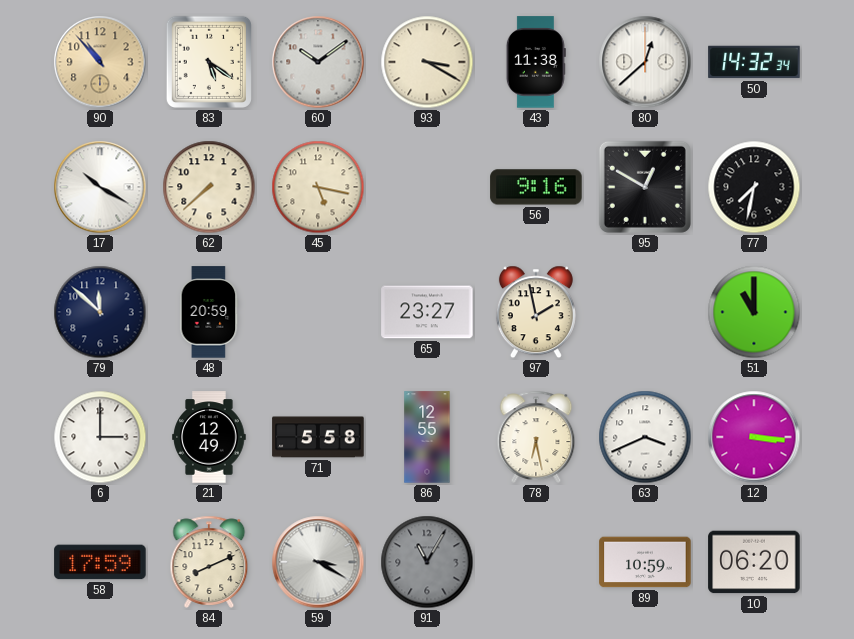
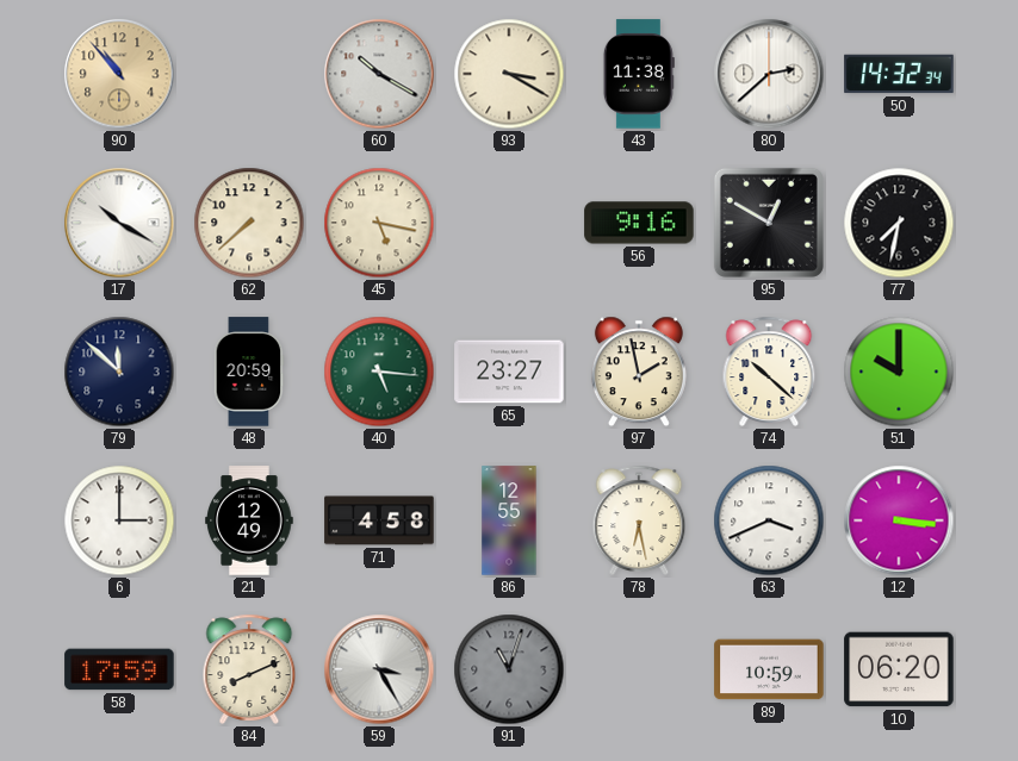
83: 5:21 -> none
60: 10:09 -> 10:20
80: 12:38 -> 2:38
40: none -> 5:16
74: none -> 10:22
51: 11:00 -> 10:00
71: 5:58 -> 4:58
59: 3:20 -> 3:25
91: 11:05 -> 11:03
